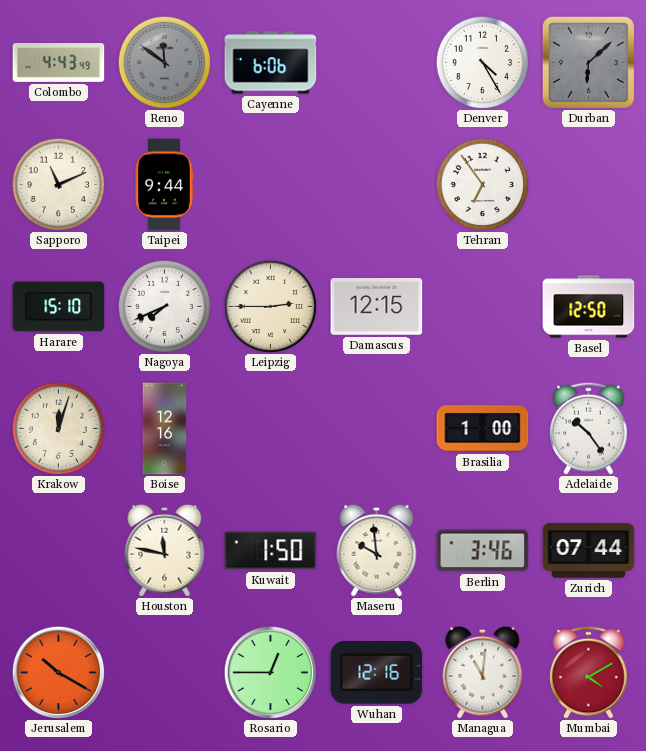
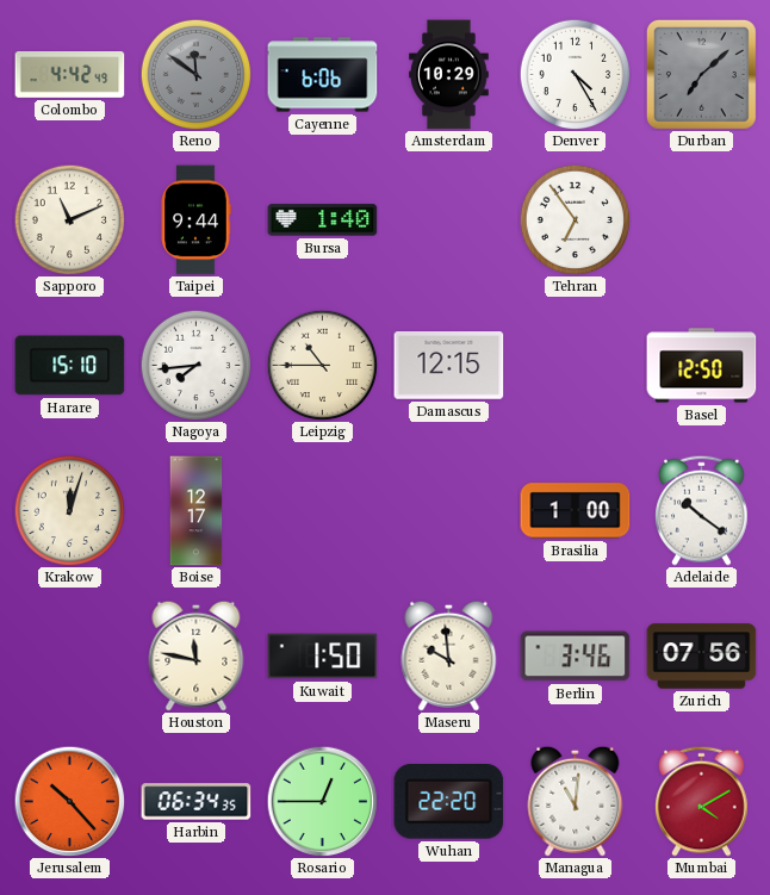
Colombo: 4:43 -> 4:42
Amsterdam: none -> 10:29
Durban: 6:08 -> 7:08
Bursa: none -> 1:40
Nagoya: 7:41 -> 7:44
Leipzig: 2:45 -> 10:45
Boise: 12:16 -> 12:17
Adelaide: 10:24 -> 10:21
Zurich: 07:44 -> 07:56
Jerusalem: 10:20 -> 10:23
Harbin: none -> 06:34
Wuhan: 12:16 -> 22:20
